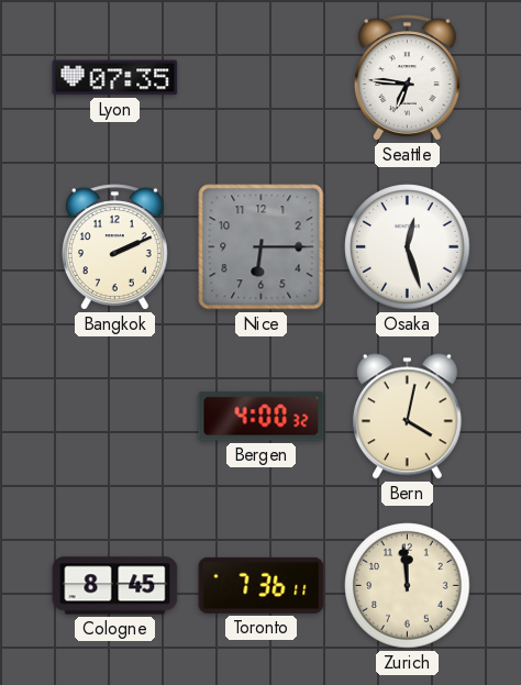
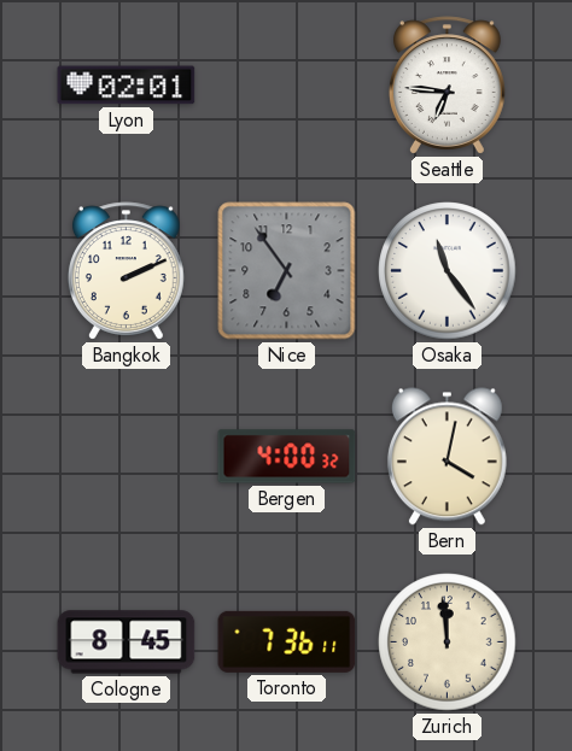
Lyon: 07:35 -> 02:01
Nice: 6:15 -> 6:54
Osaka: 12:27 -> 11:24
